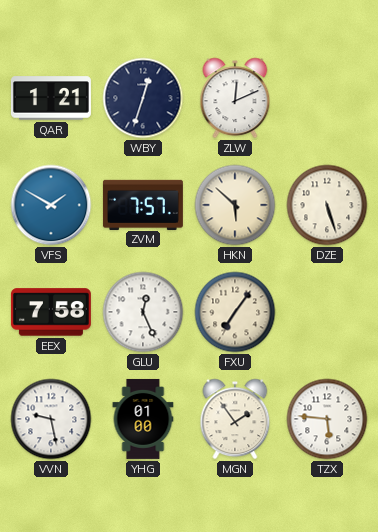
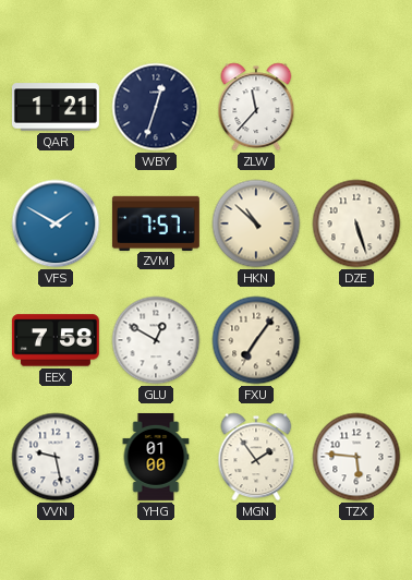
ZLW: 12:11 -> 11:37
HKN: 5:52 -> 10:52
GLU: 12:26 -> 12:50
